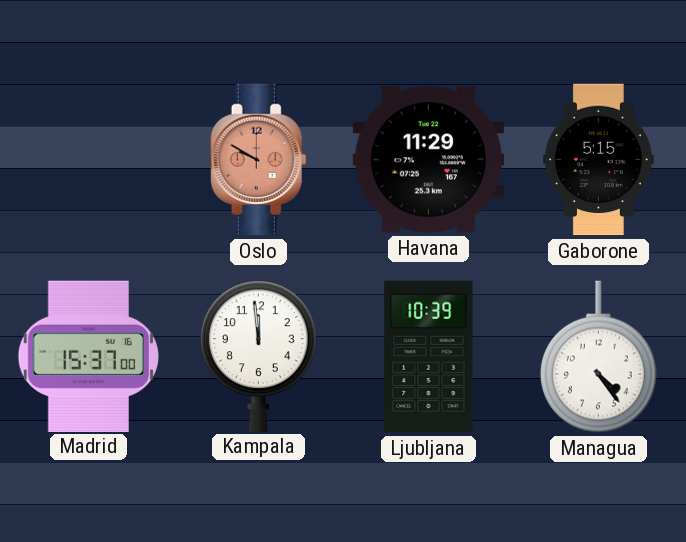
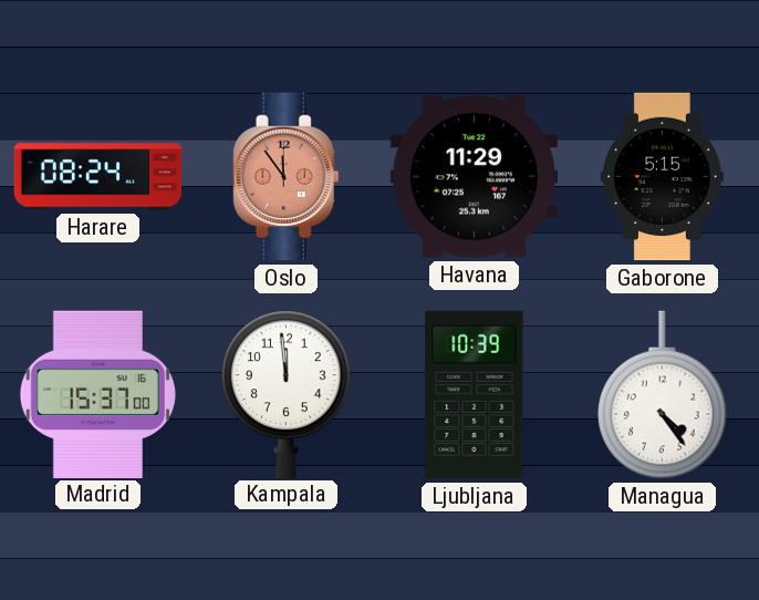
Harare: none -> 08:24
Oslo: 9:50 -> 11:54
